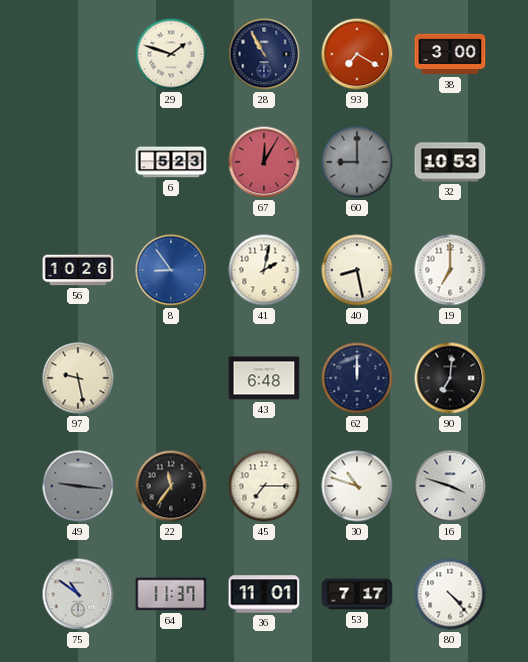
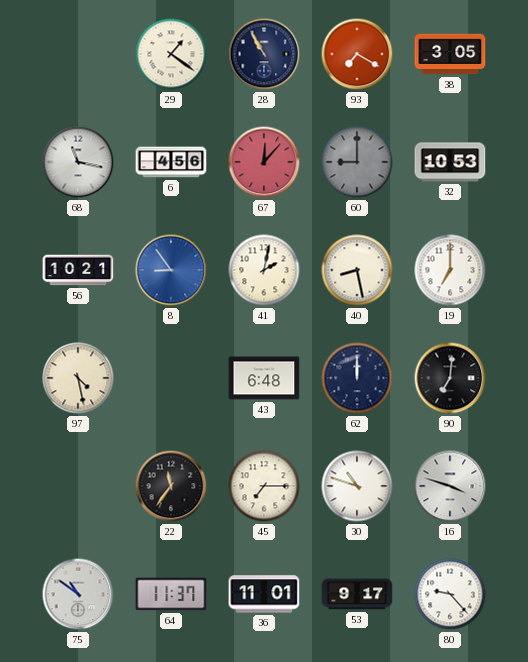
29: 1:48 -> 1:21
38: 3:00 -> 3:05
68: none -> 11:17
6: 5:23 -> 4:56
67: 12:05 -> 12:07
56: 10:26 -> 10:21
97: 9:28 -> 4:28
49: 9:16 -> none
53: 7:17 -> 9:17
80: 4:23 -> 9:23
